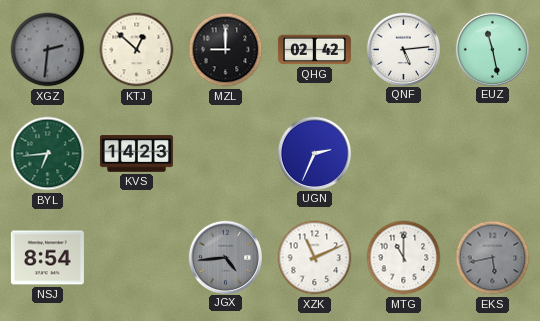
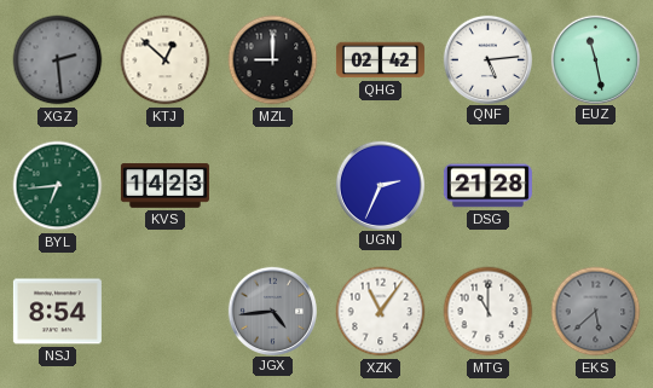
XGZ: 2:31 -> 2:29
DSG: none -> 21:28
XZK: 11:11 -> 11:06
EKS: 5:43 -> 5:38
